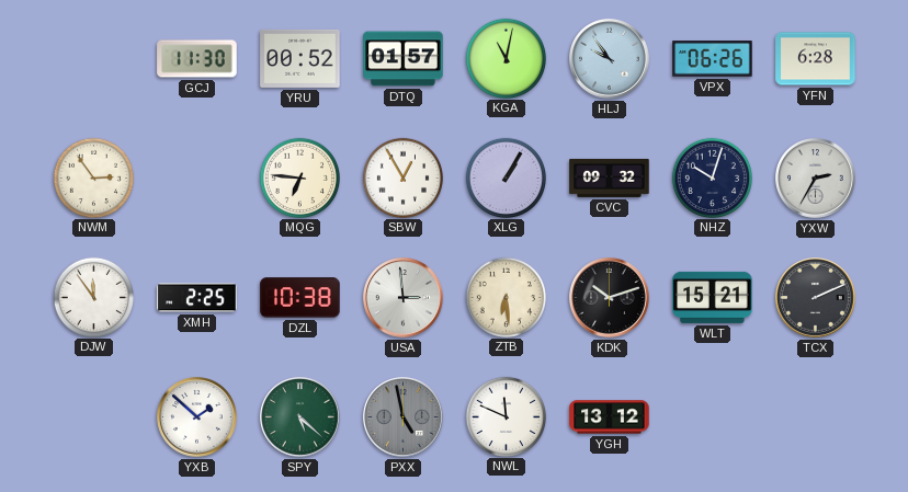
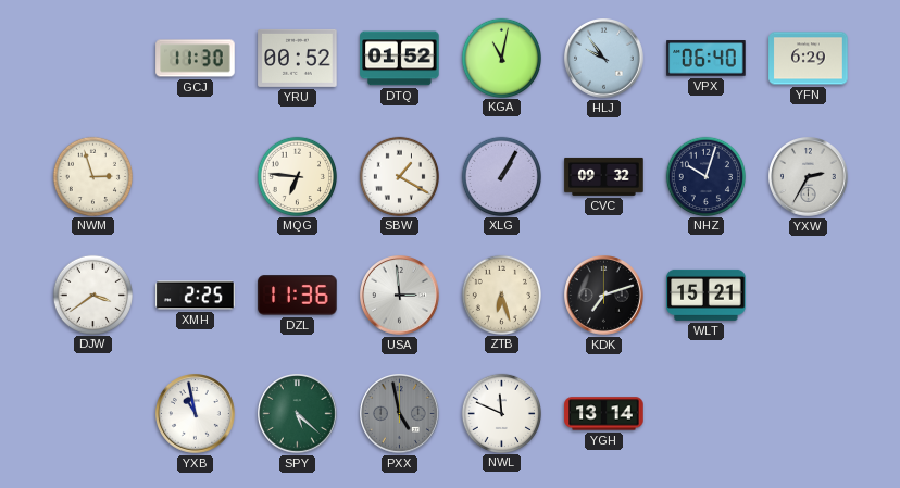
DTQ: 01:57 -> 01:52
VPX: 06:26 -> 06:40
YFN: 6:28 -> 6:29
NWM: 2:54 -> 2:57
SBW: 12:55 -> 1:20
DJW: 11:54 -> 3:39
DZL: 10:38 -> 11:36
ZTB: 6:29 -> 6:27
KDK: 10:12 -> 7:12
TCX: 2:11 -> none
YXB: 1:52 -> 10:58
YGH: 13:12 -> 13:14
